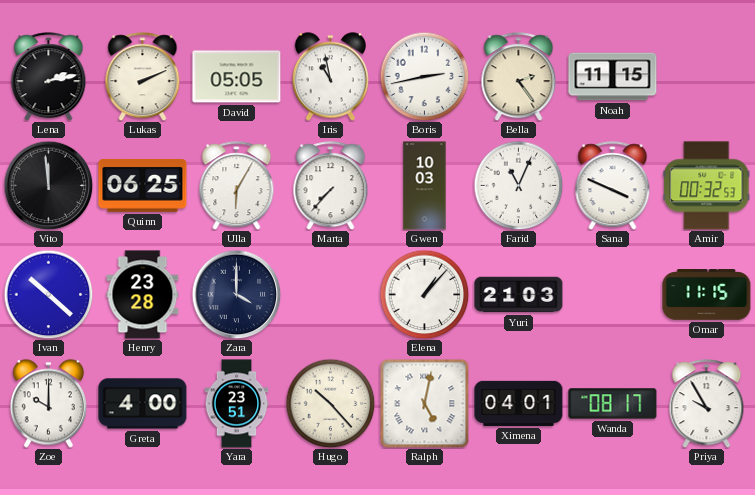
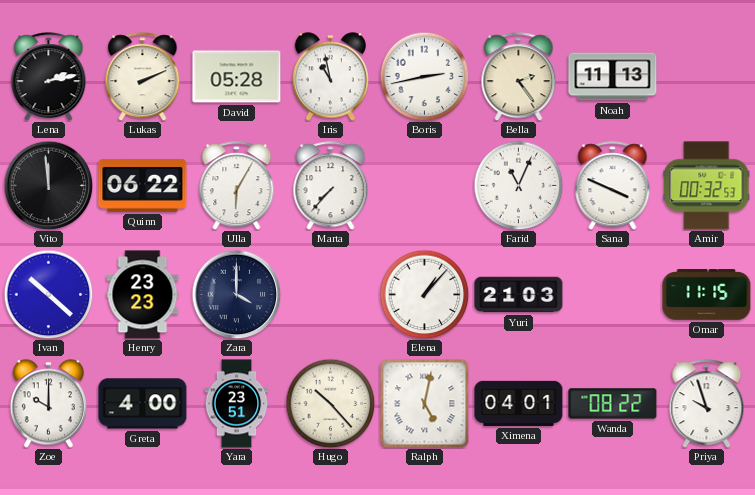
David: 05:05 -> 05:28
Noah: 11:15 -> 11:13
Quinn: 06:25 -> 06:22
Gwen: 10:03 -> none
Henry: 23:28 -> 23:23
Wanda: 08:17 -> 08:22
Priya: 9:55 -> 9:57
